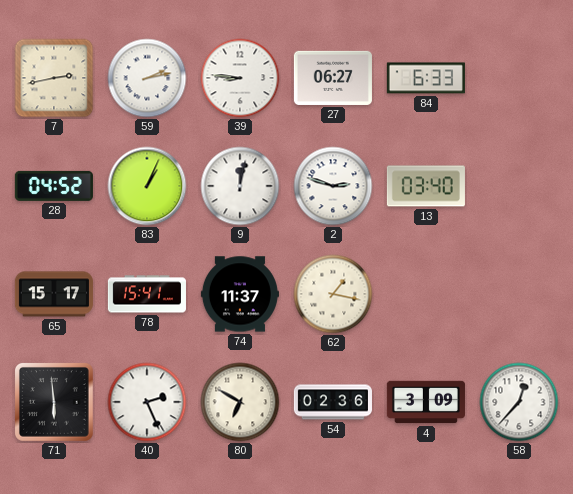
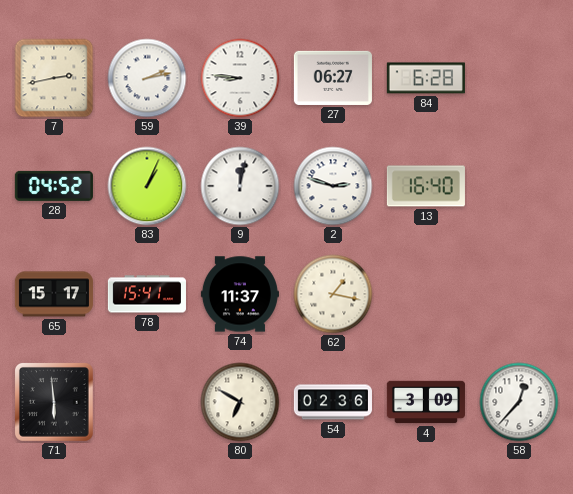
84: 6:33 -> 6:28
13: 03:40 -> 16:40
40: 2:26 -> none
